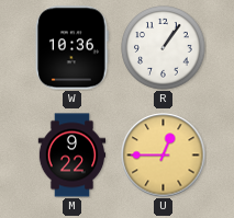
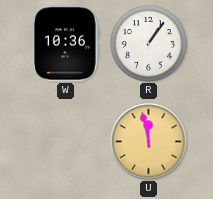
M: 9:22 -> none
U: 12:45 -> 11:58
